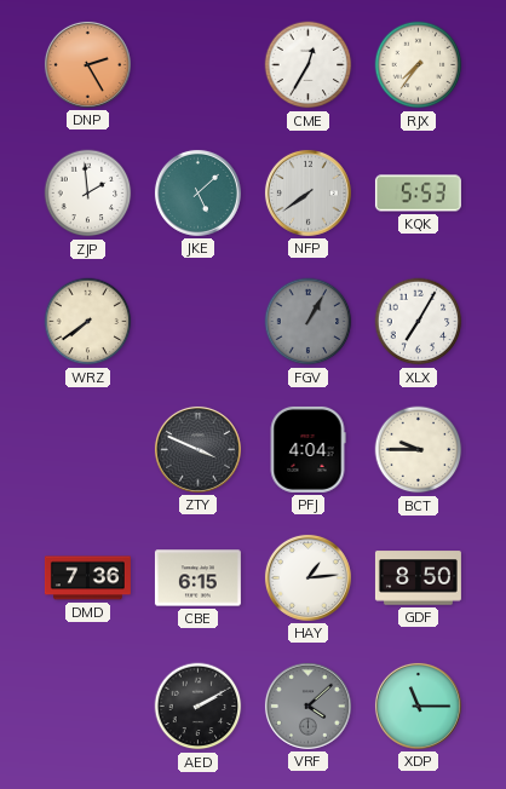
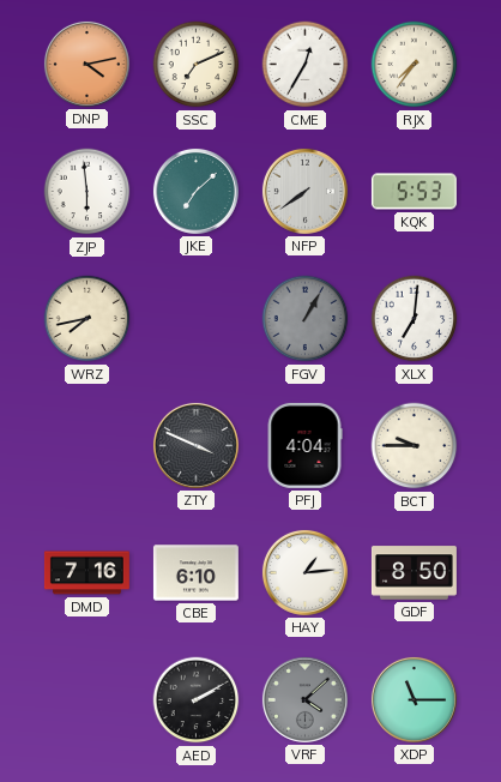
DNP: 2:25 -> 4:13
SSC: none -> 7:11
ZJP: 1:59 -> 5:59
JKE: 5:08 -> 7:08
WRZ: 7:39 -> 7:43
XLX: 7:05 -> 7:01
DMD: 7:36 -> 7:16
CBE: 6:15 -> 6:10
